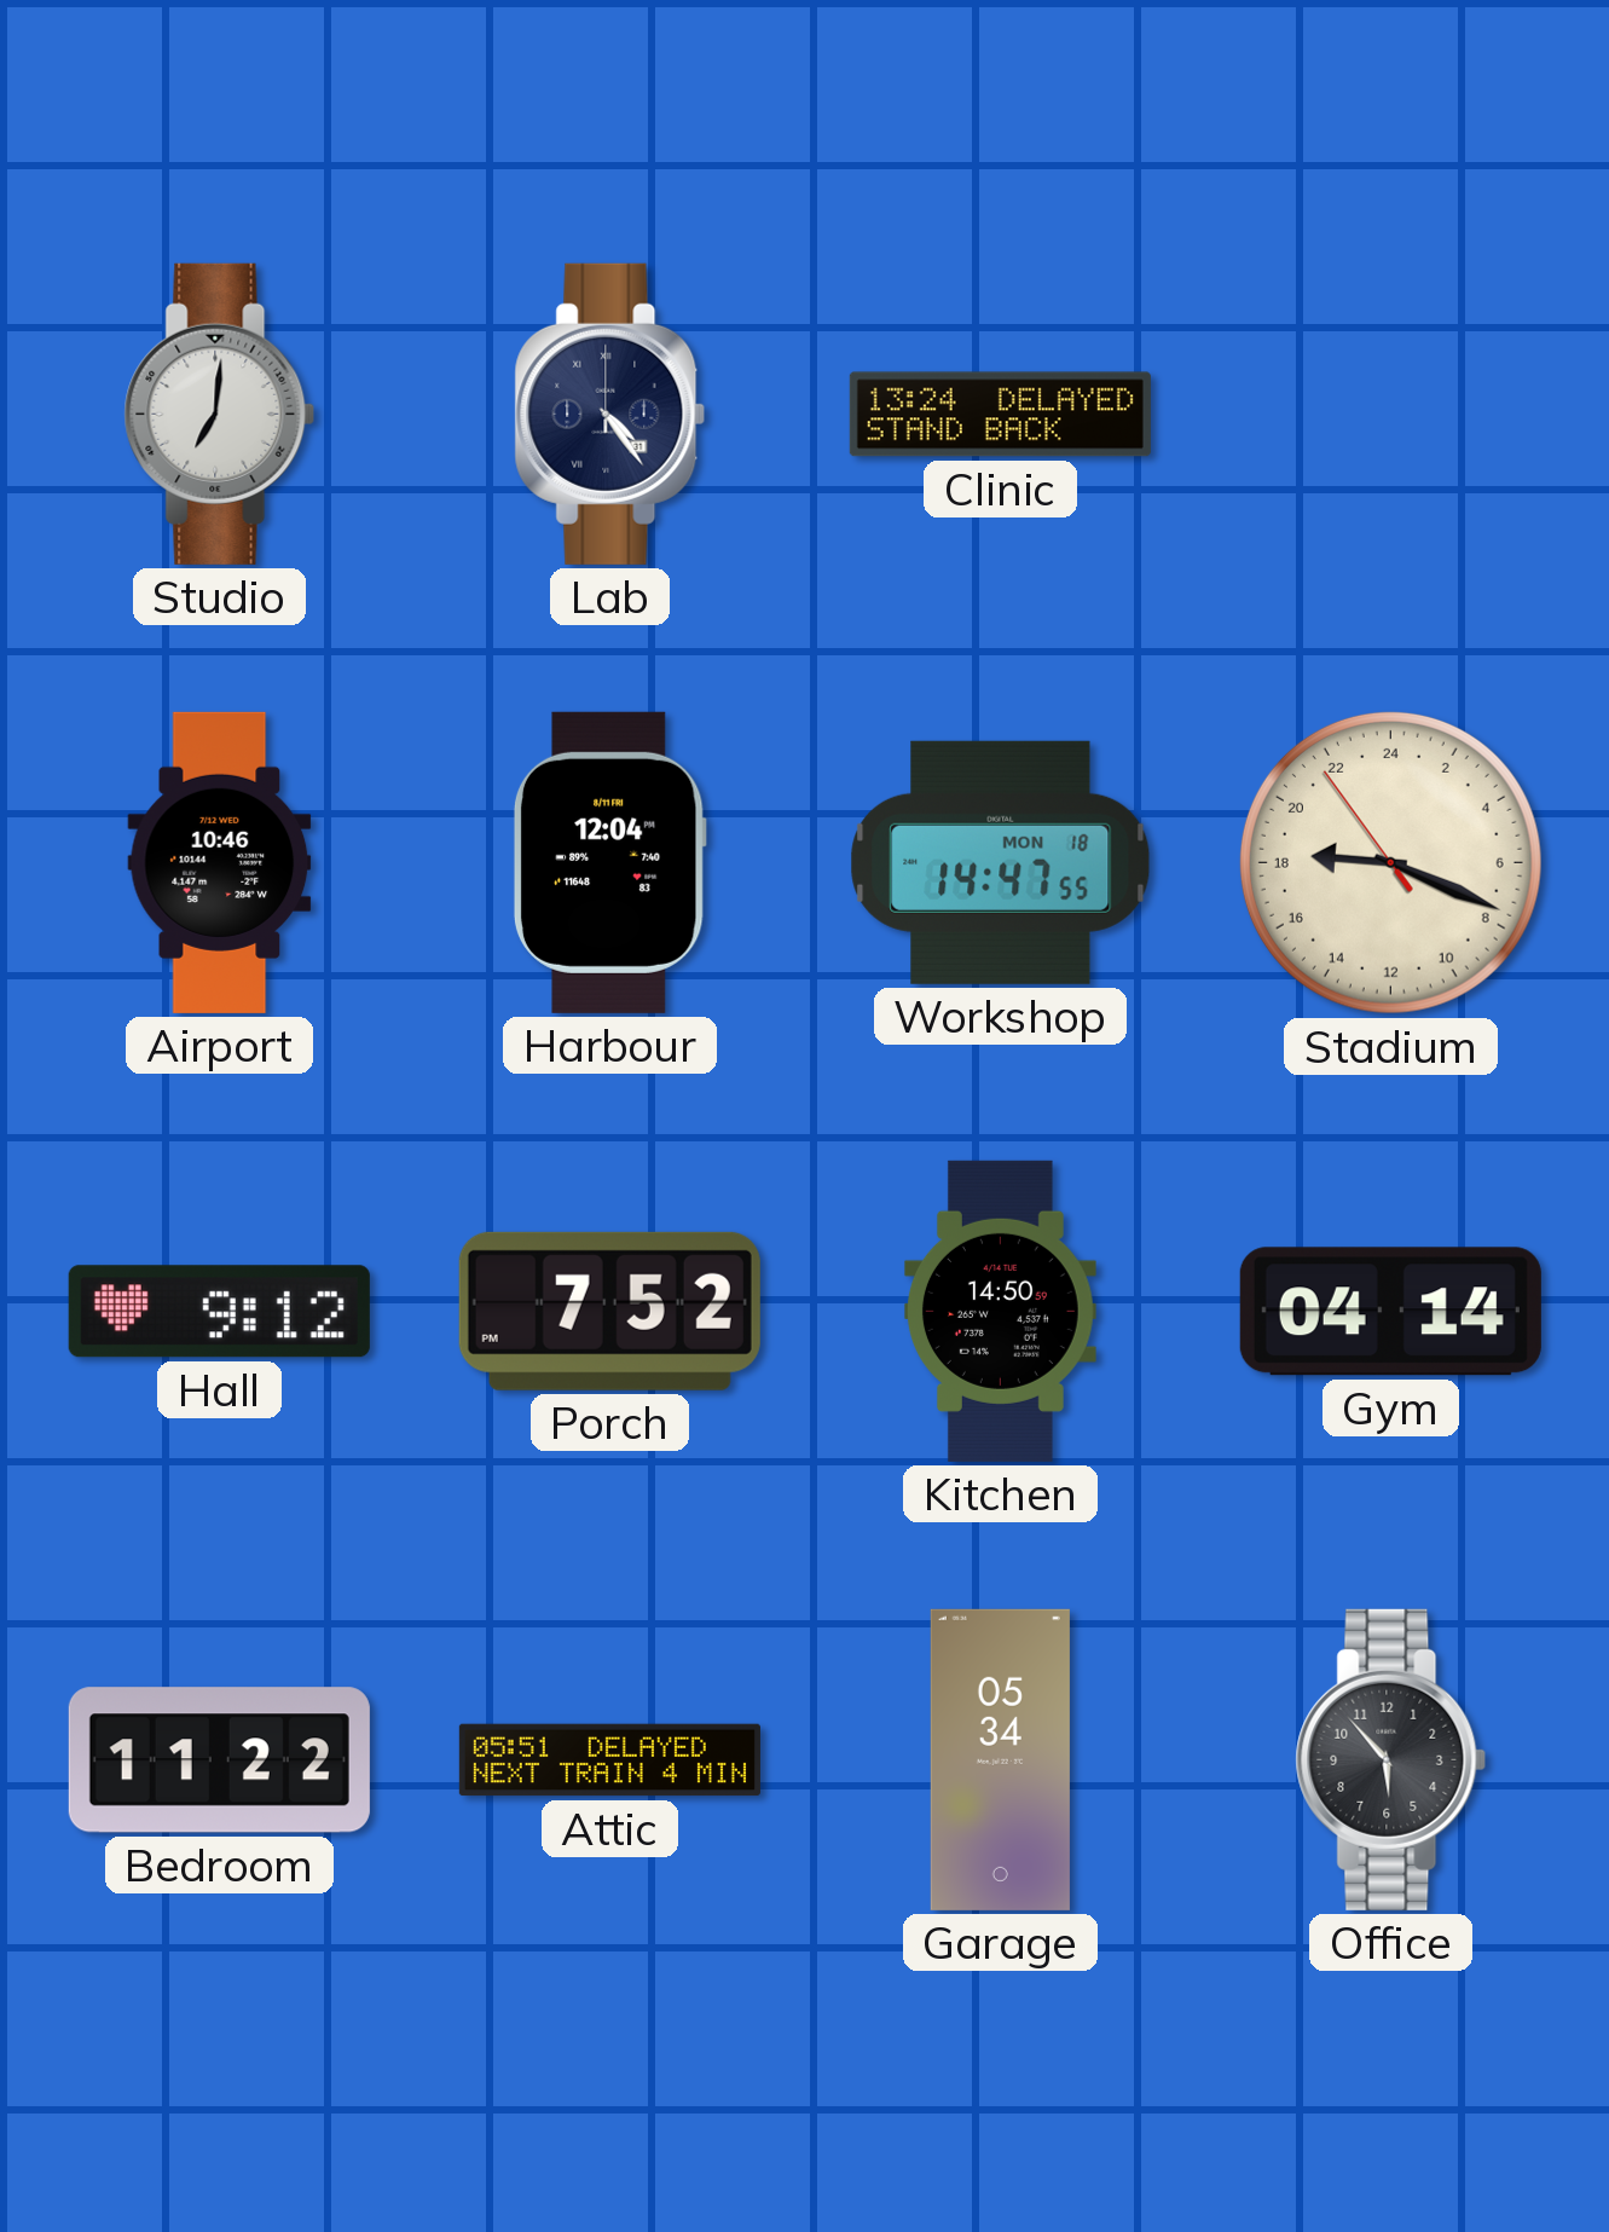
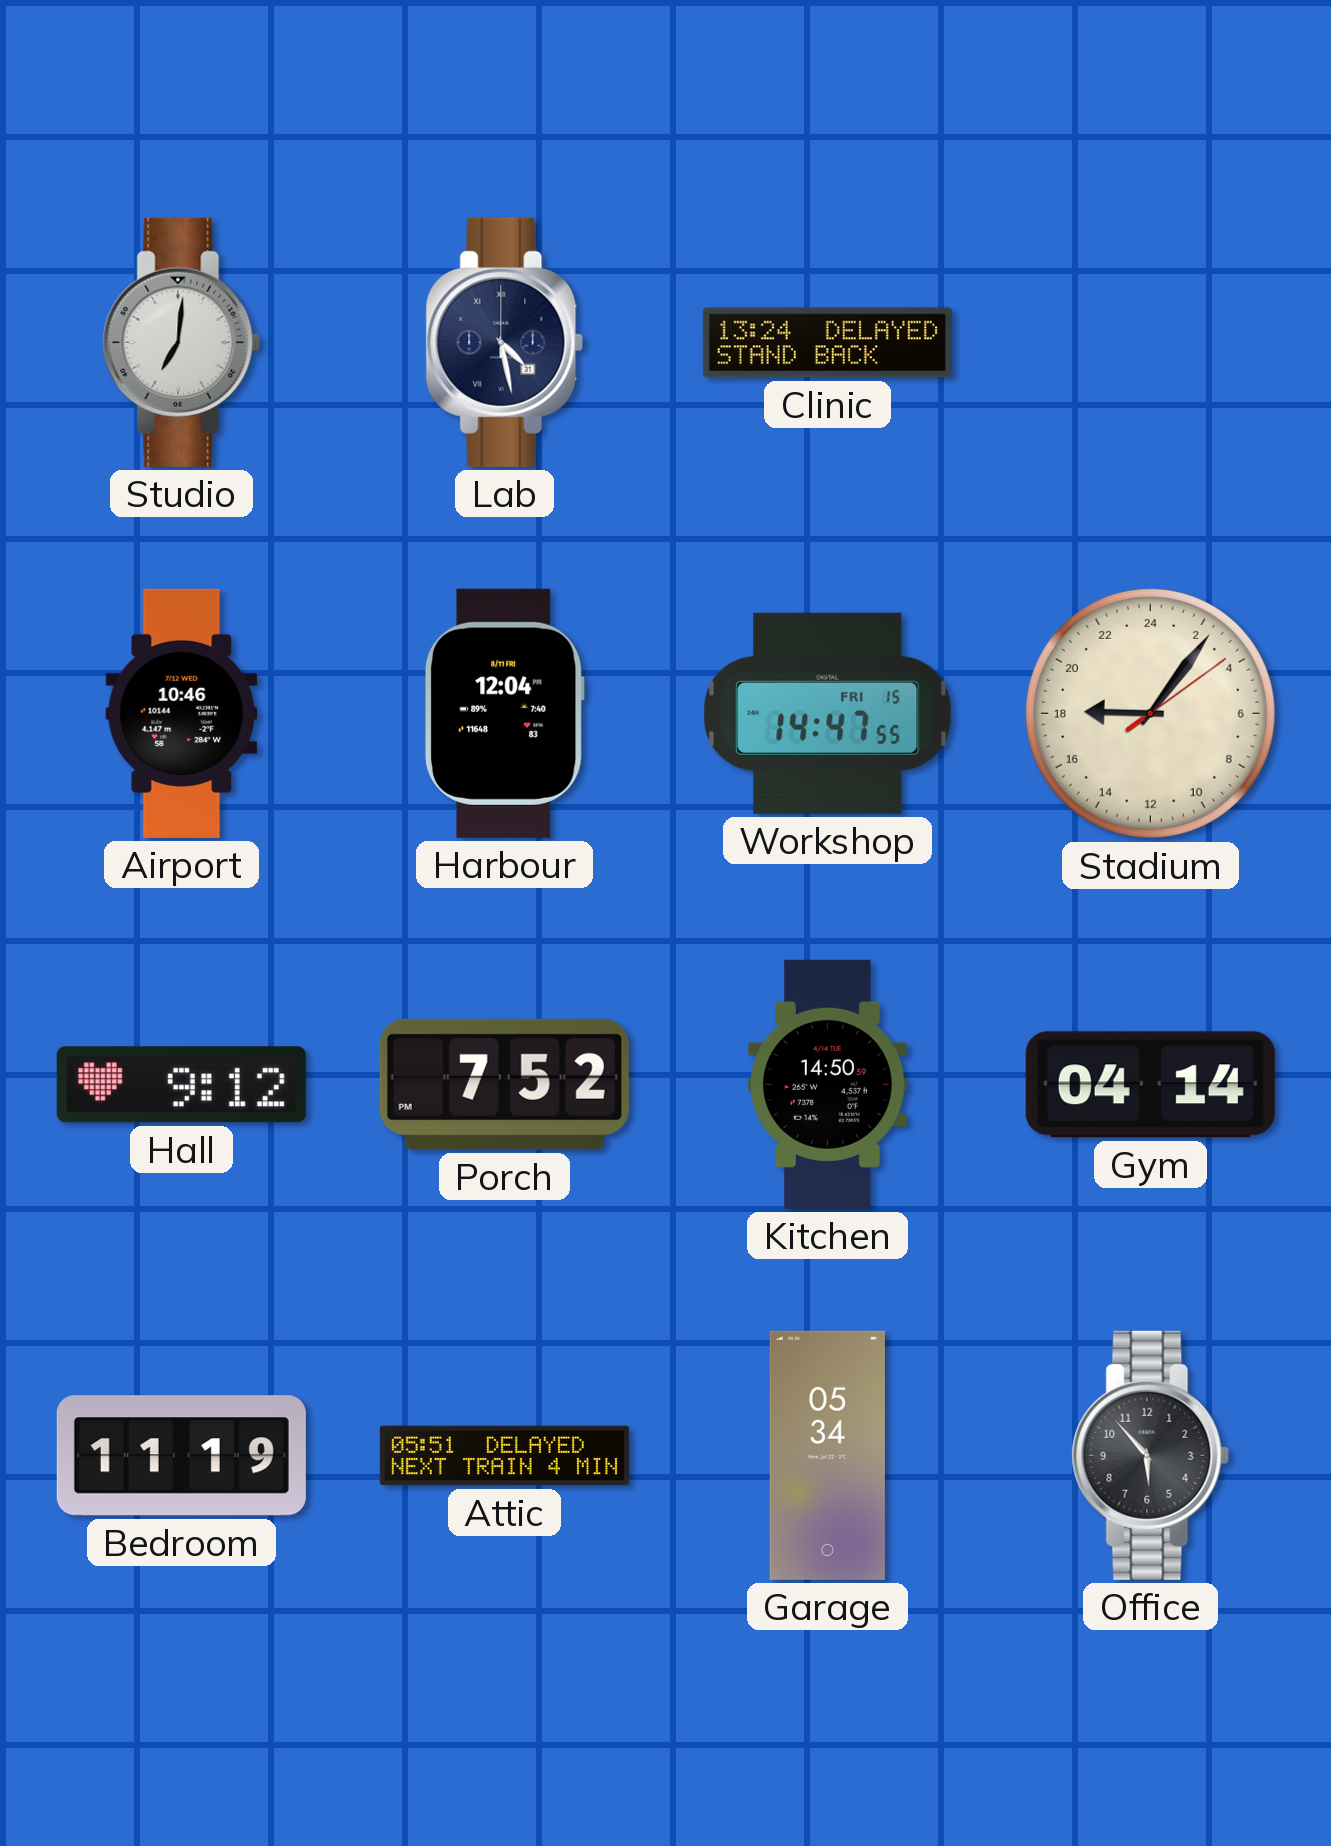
Lab: 4:24 -> 4:28
Workshop date: MON 18 -> FRI 15
Stadium: 18:18 -> 18:06
Bedroom: 11:22 -> 11:19
